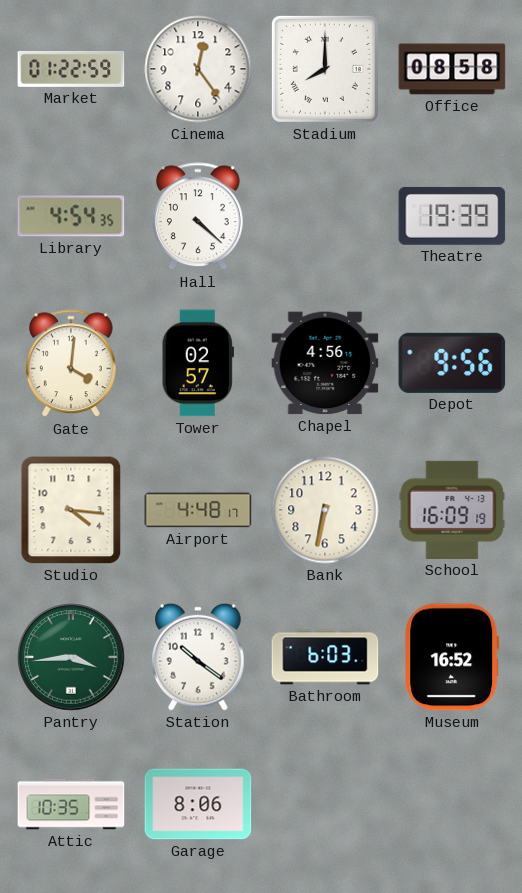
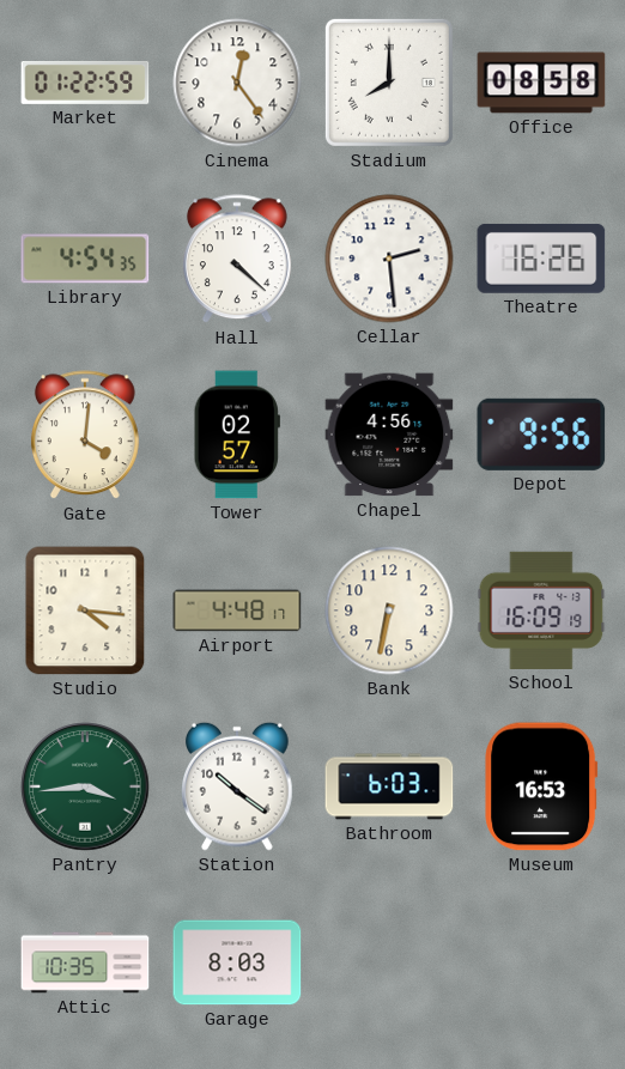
Cellar: none -> 2:29
Theatre: 19:39 -> 16:26
Museum: 16:52 -> 16:53
Garage: 8:06 -> 8:03
